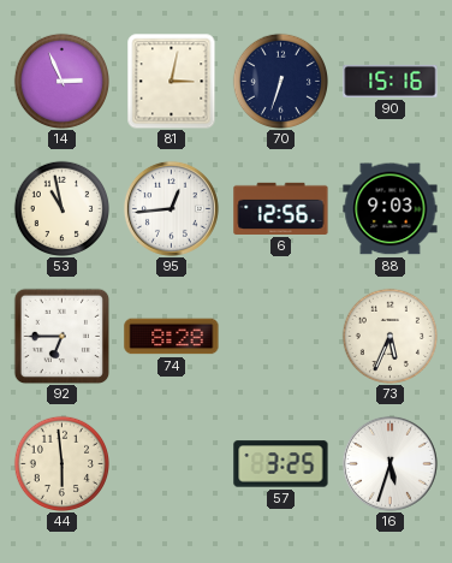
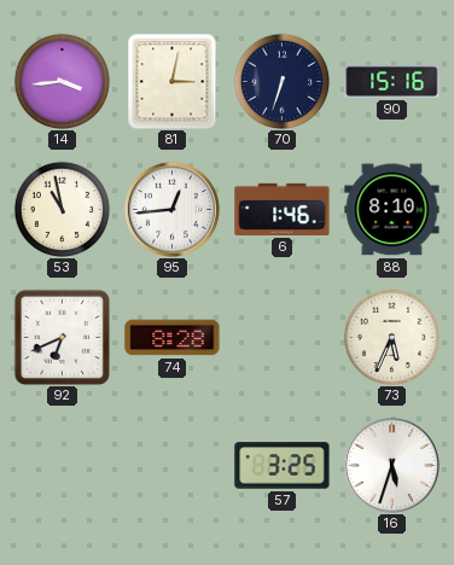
14: 2:56 -> 3:44
6: 12:56 -> 1:46
88: 9:03 -> 8:10
92: 6:45 -> 6:41
44: 5:59 -> none
